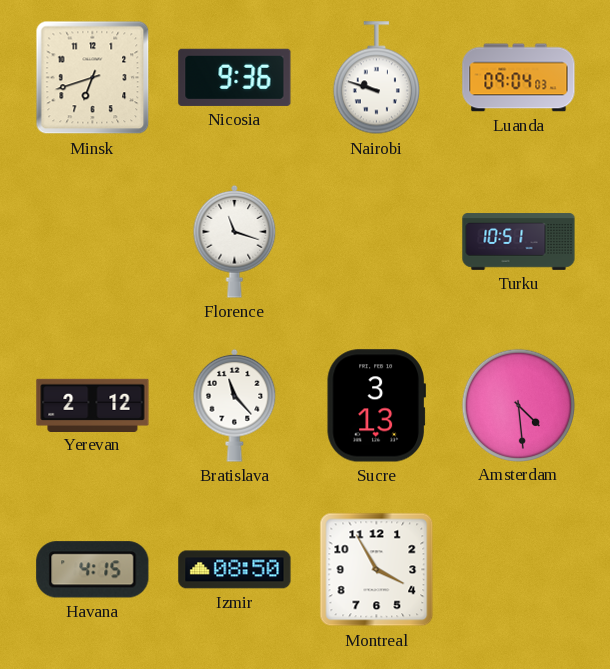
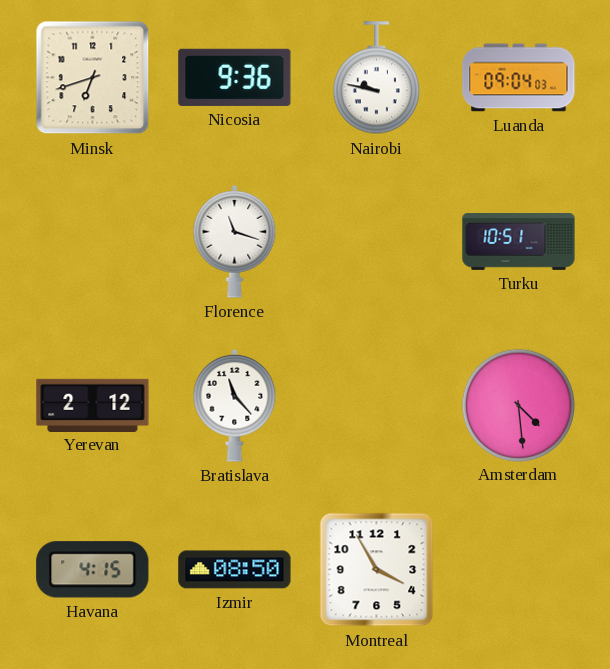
Nairobi: 9:48 -> 9:47
Sucre: 3:13 -> none
